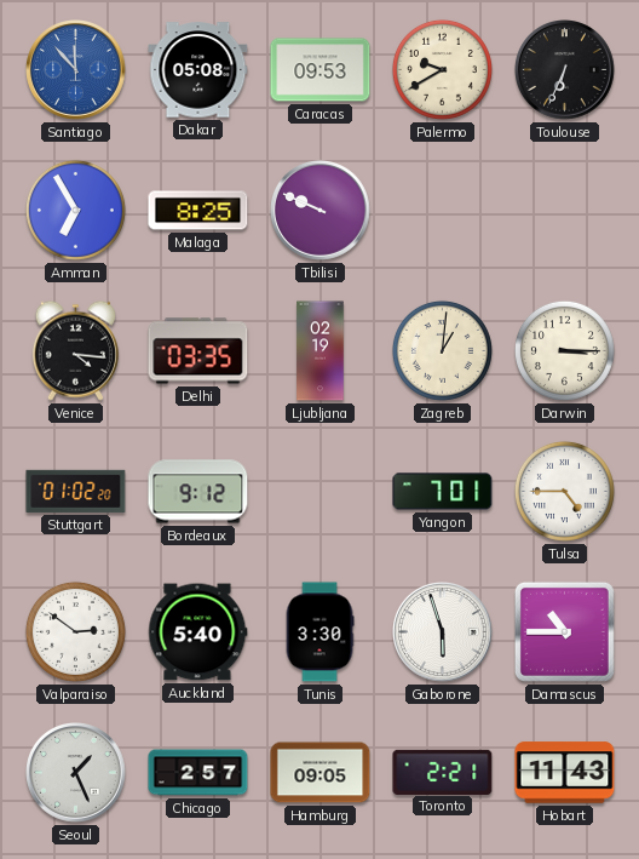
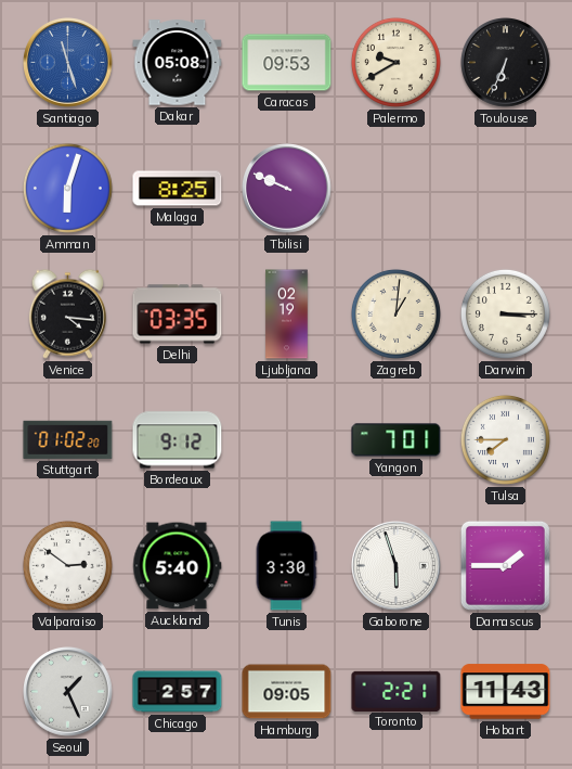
Santiago: 11:53 -> 11:27
Amman: 6:55 -> 6:03
Tulsa: 4:45 -> 7:45
Damascus: 10:45 -> 1:45
